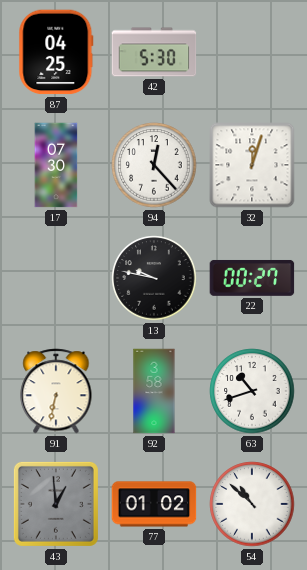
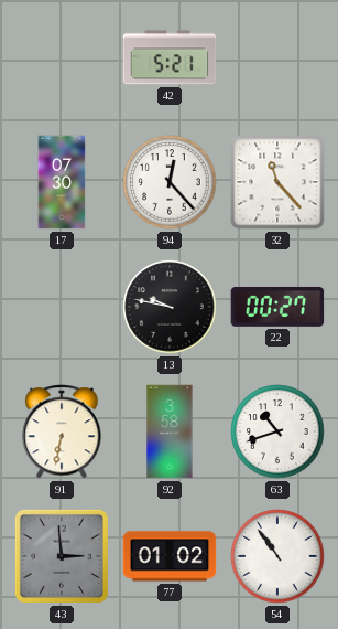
87: 04:25 -> none
42: 5:30 -> 5:21
32: 12:03 -> 11:23
43: 12:59 -> 2:59
54: 10:52 -> 10:54
